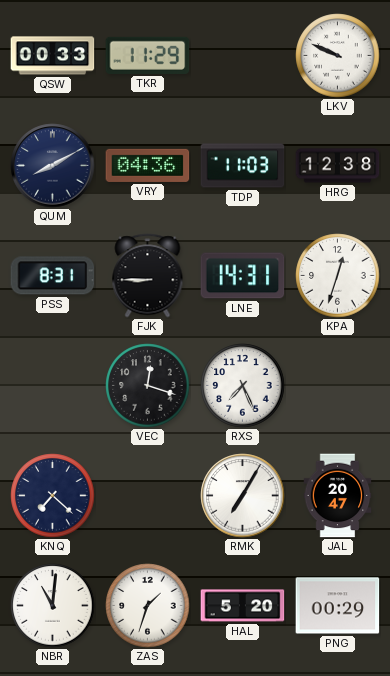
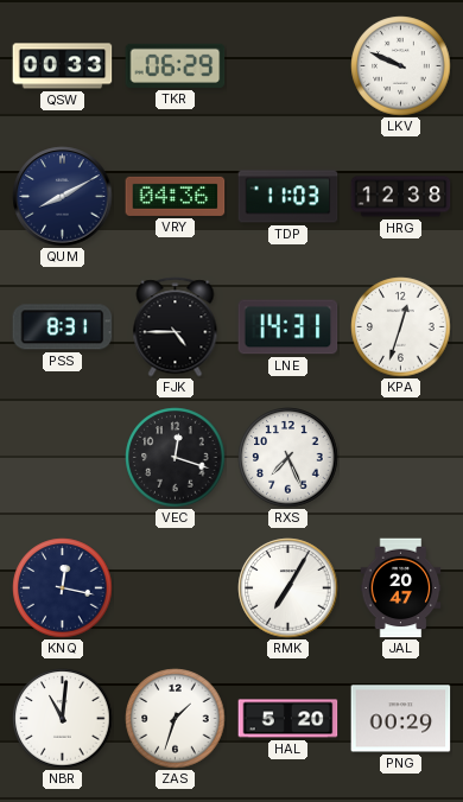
TKR: 11:29 -> 06:29
FJK: 8:45 -> 4:45
KNQ: 7:22 -> 12:17
